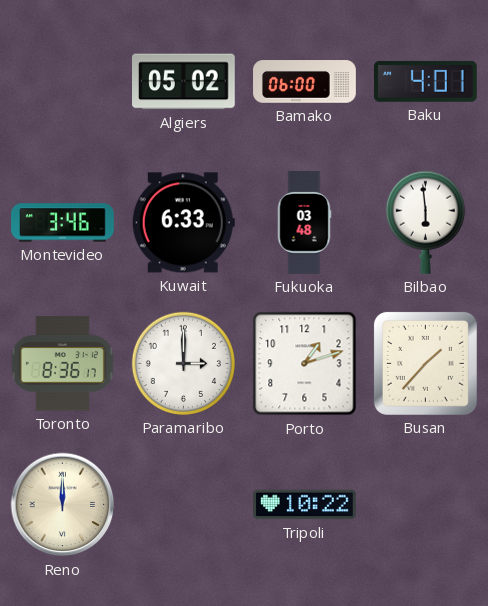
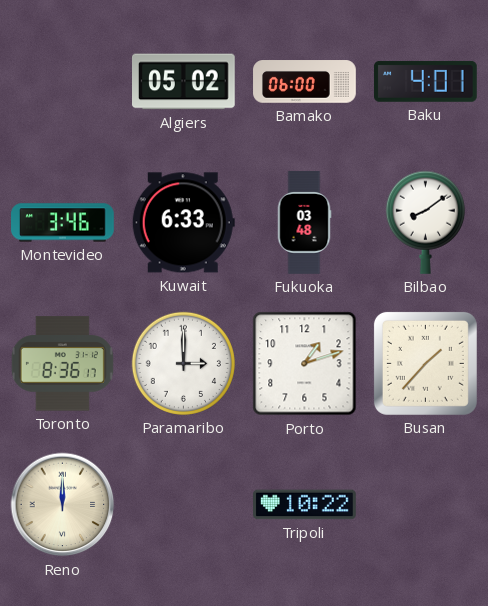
Bilbao: 5:59 -> 8:09
